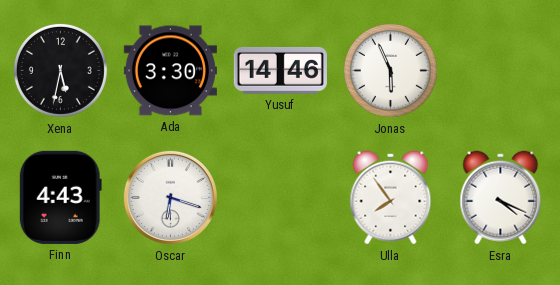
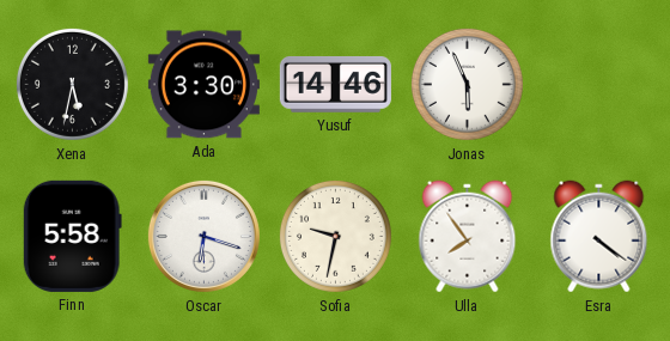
Finn: 4:43 -> 5:58
Sofia: none -> 9:32
Esra: 4:19 -> 4:21
